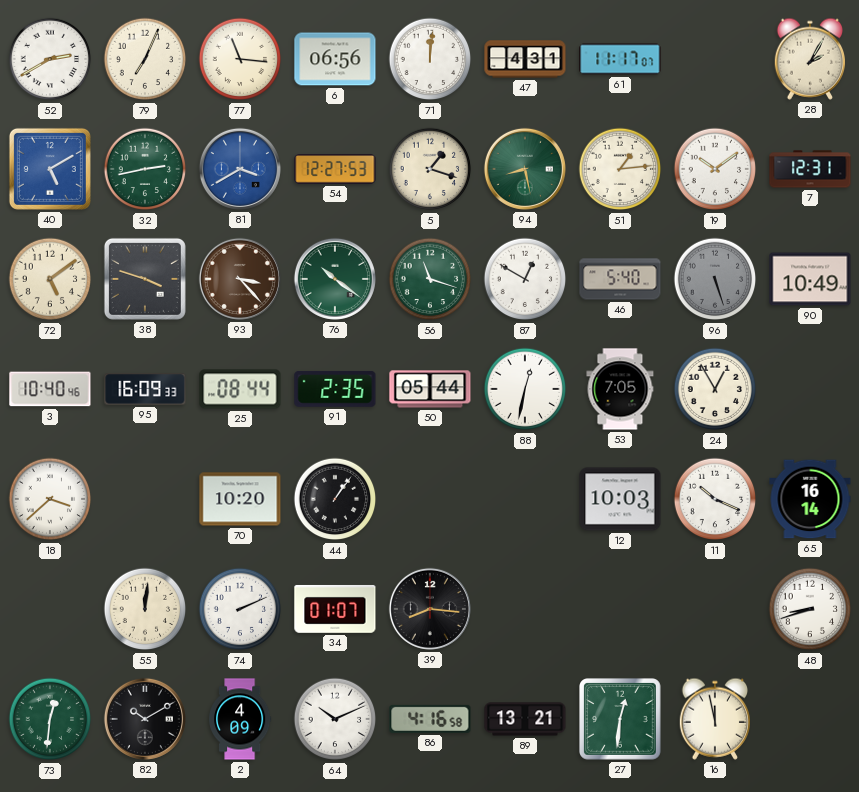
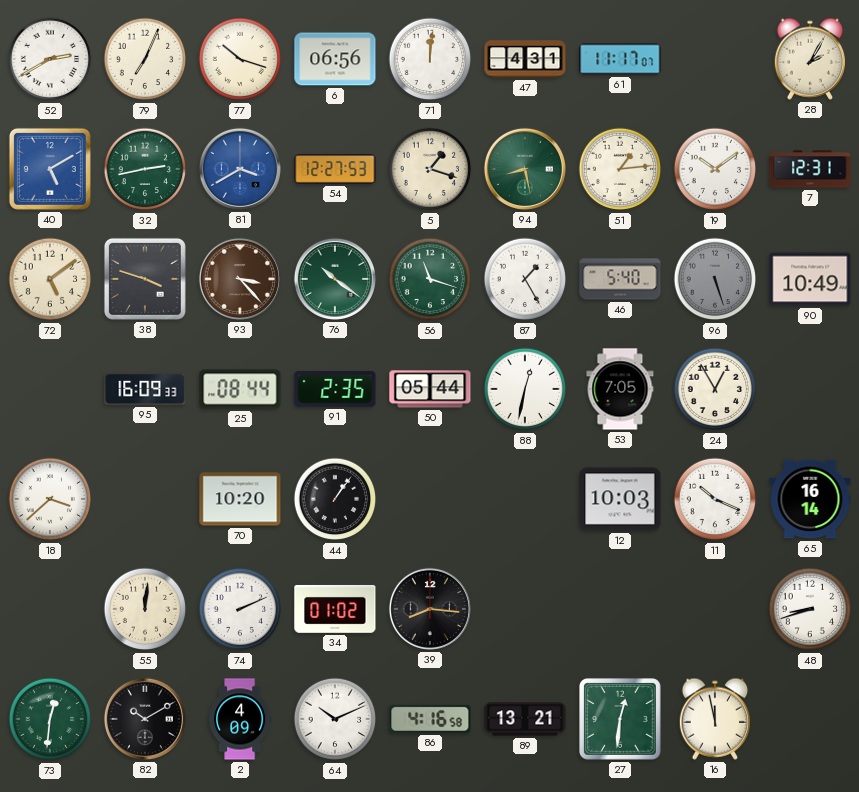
77: 11:16 -> 10:18
87: 12:50 -> 1:25
3: 10:40 -> none
34: 01:07 -> 01:02
